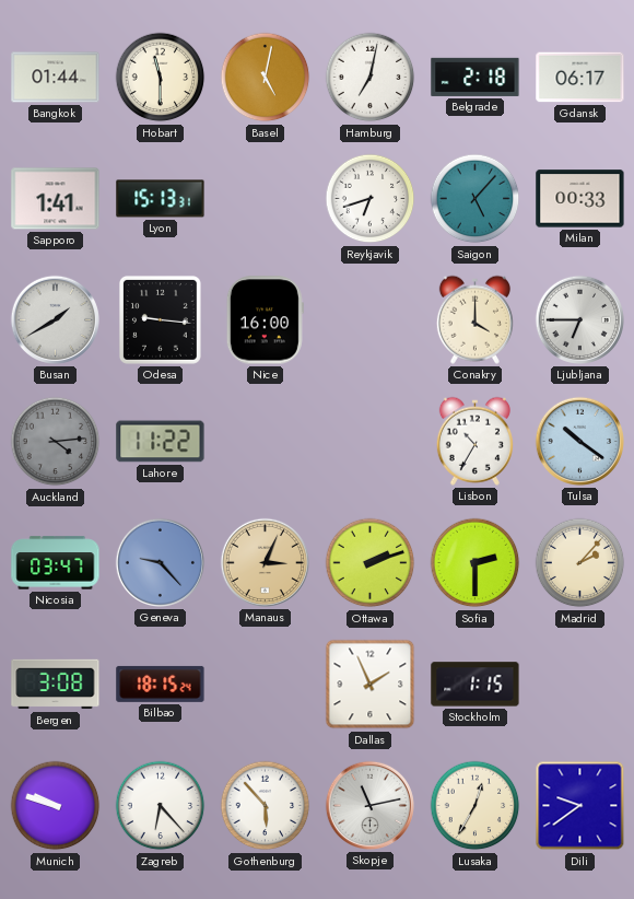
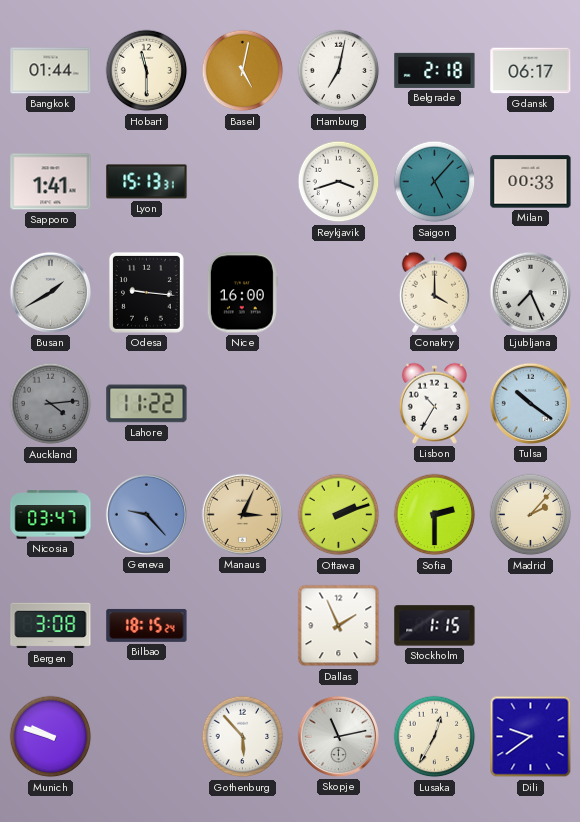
Reykjavik: 6:42 -> 3:42
Ljubljana: 6:45 -> 7:26
Zagreb: 6:23 -> none
